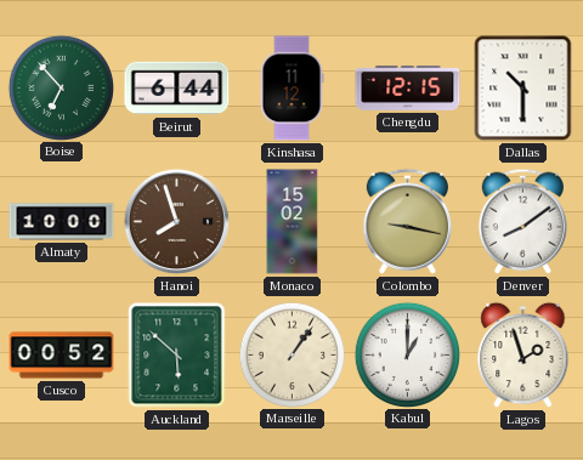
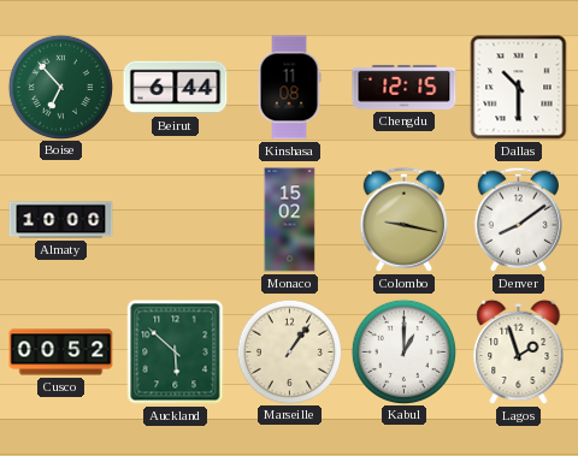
Kinshasa: 11:12 -> 11:08
Hanoi: 7:57 -> none
